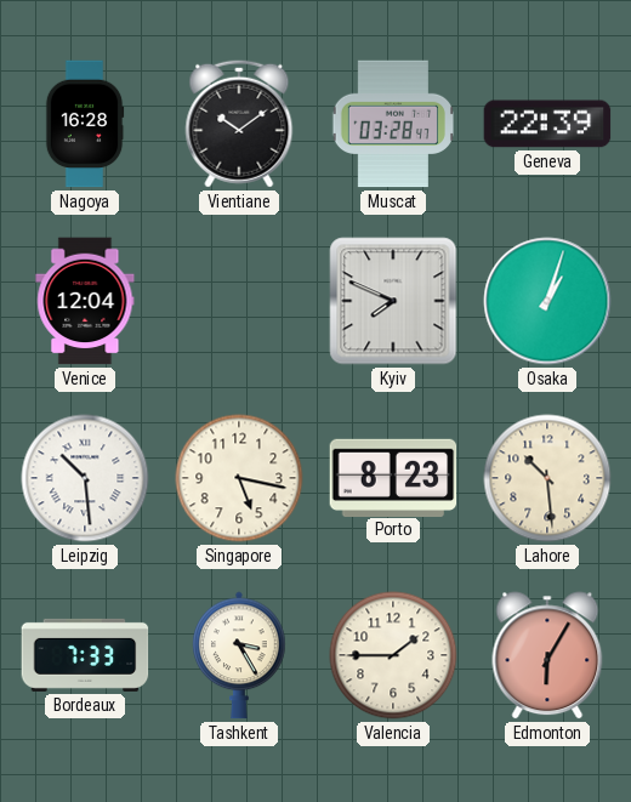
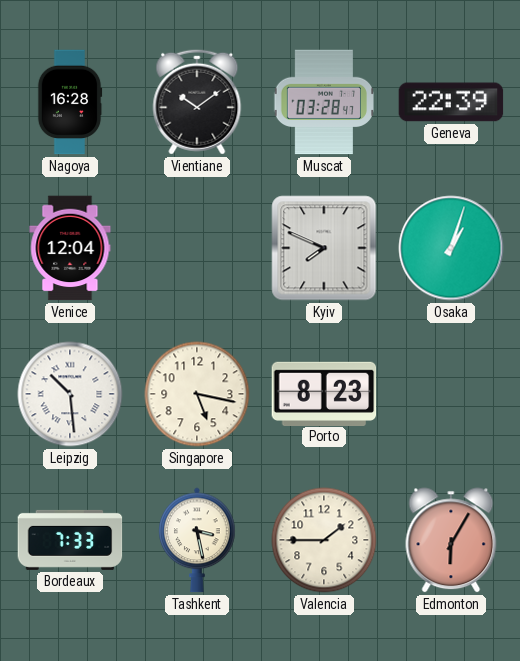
Lahore: 10:29 -> none
Tashkent: 3:25 -> 3:28
